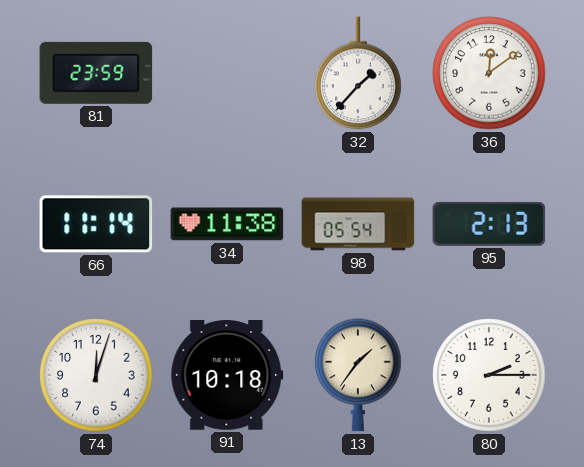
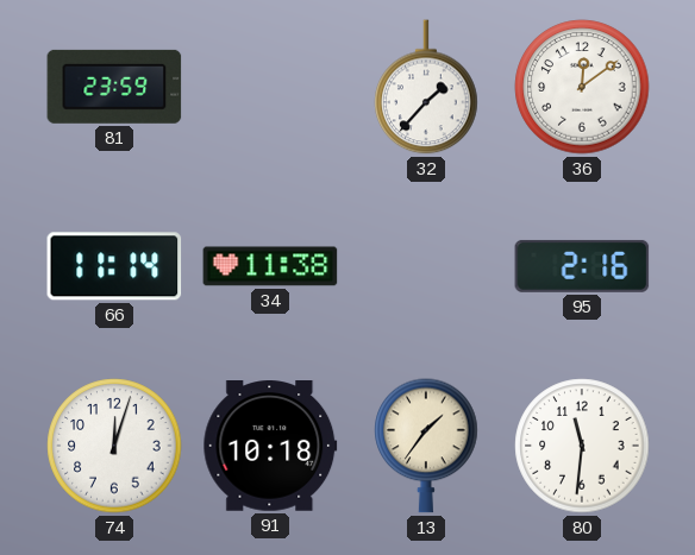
98: 05:54 -> none
95: 2:13 -> 2:16
80: 2:15 -> 11:31
